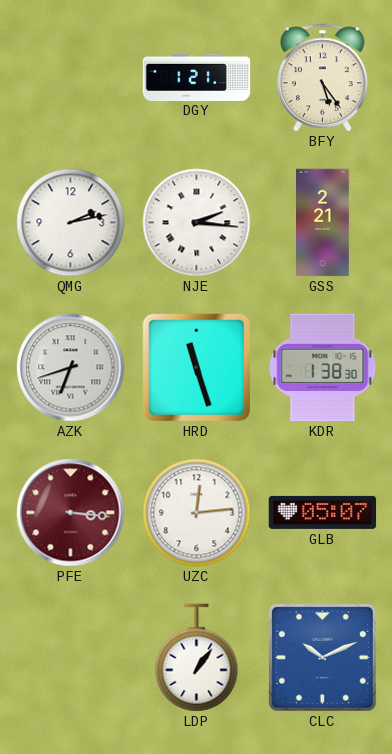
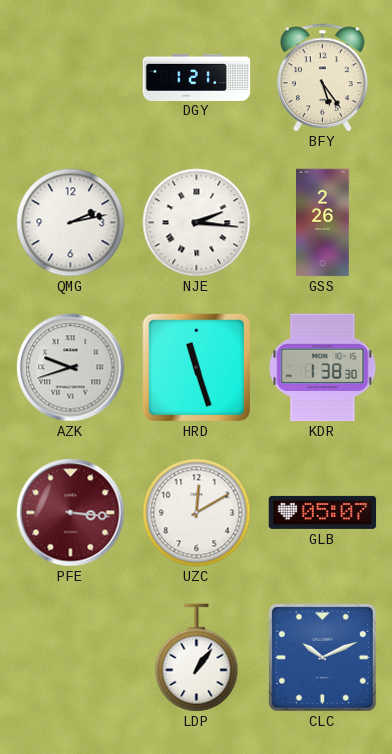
GSS: 2:21 -> 2:26
AZK: 6:42 -> 9:42
UZC: 12:14 -> 12:10
